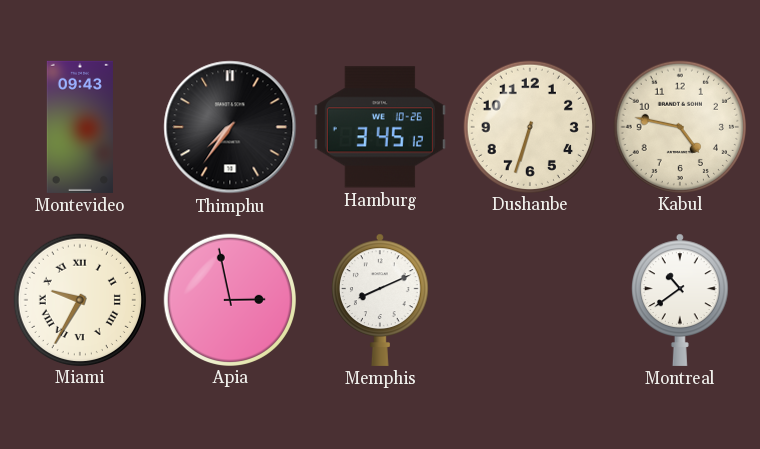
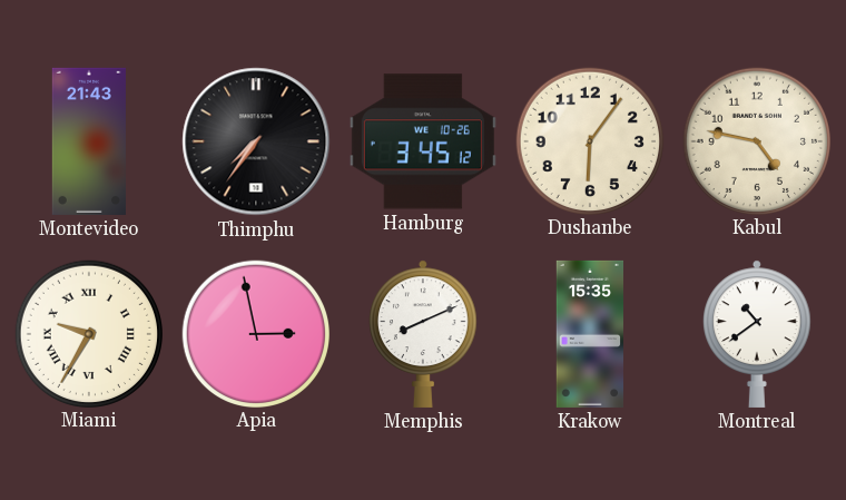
Montevideo: 09:43 -> 21:43
Dushanbe: 6:33 -> 6:06
Krakow: none -> 15:35
